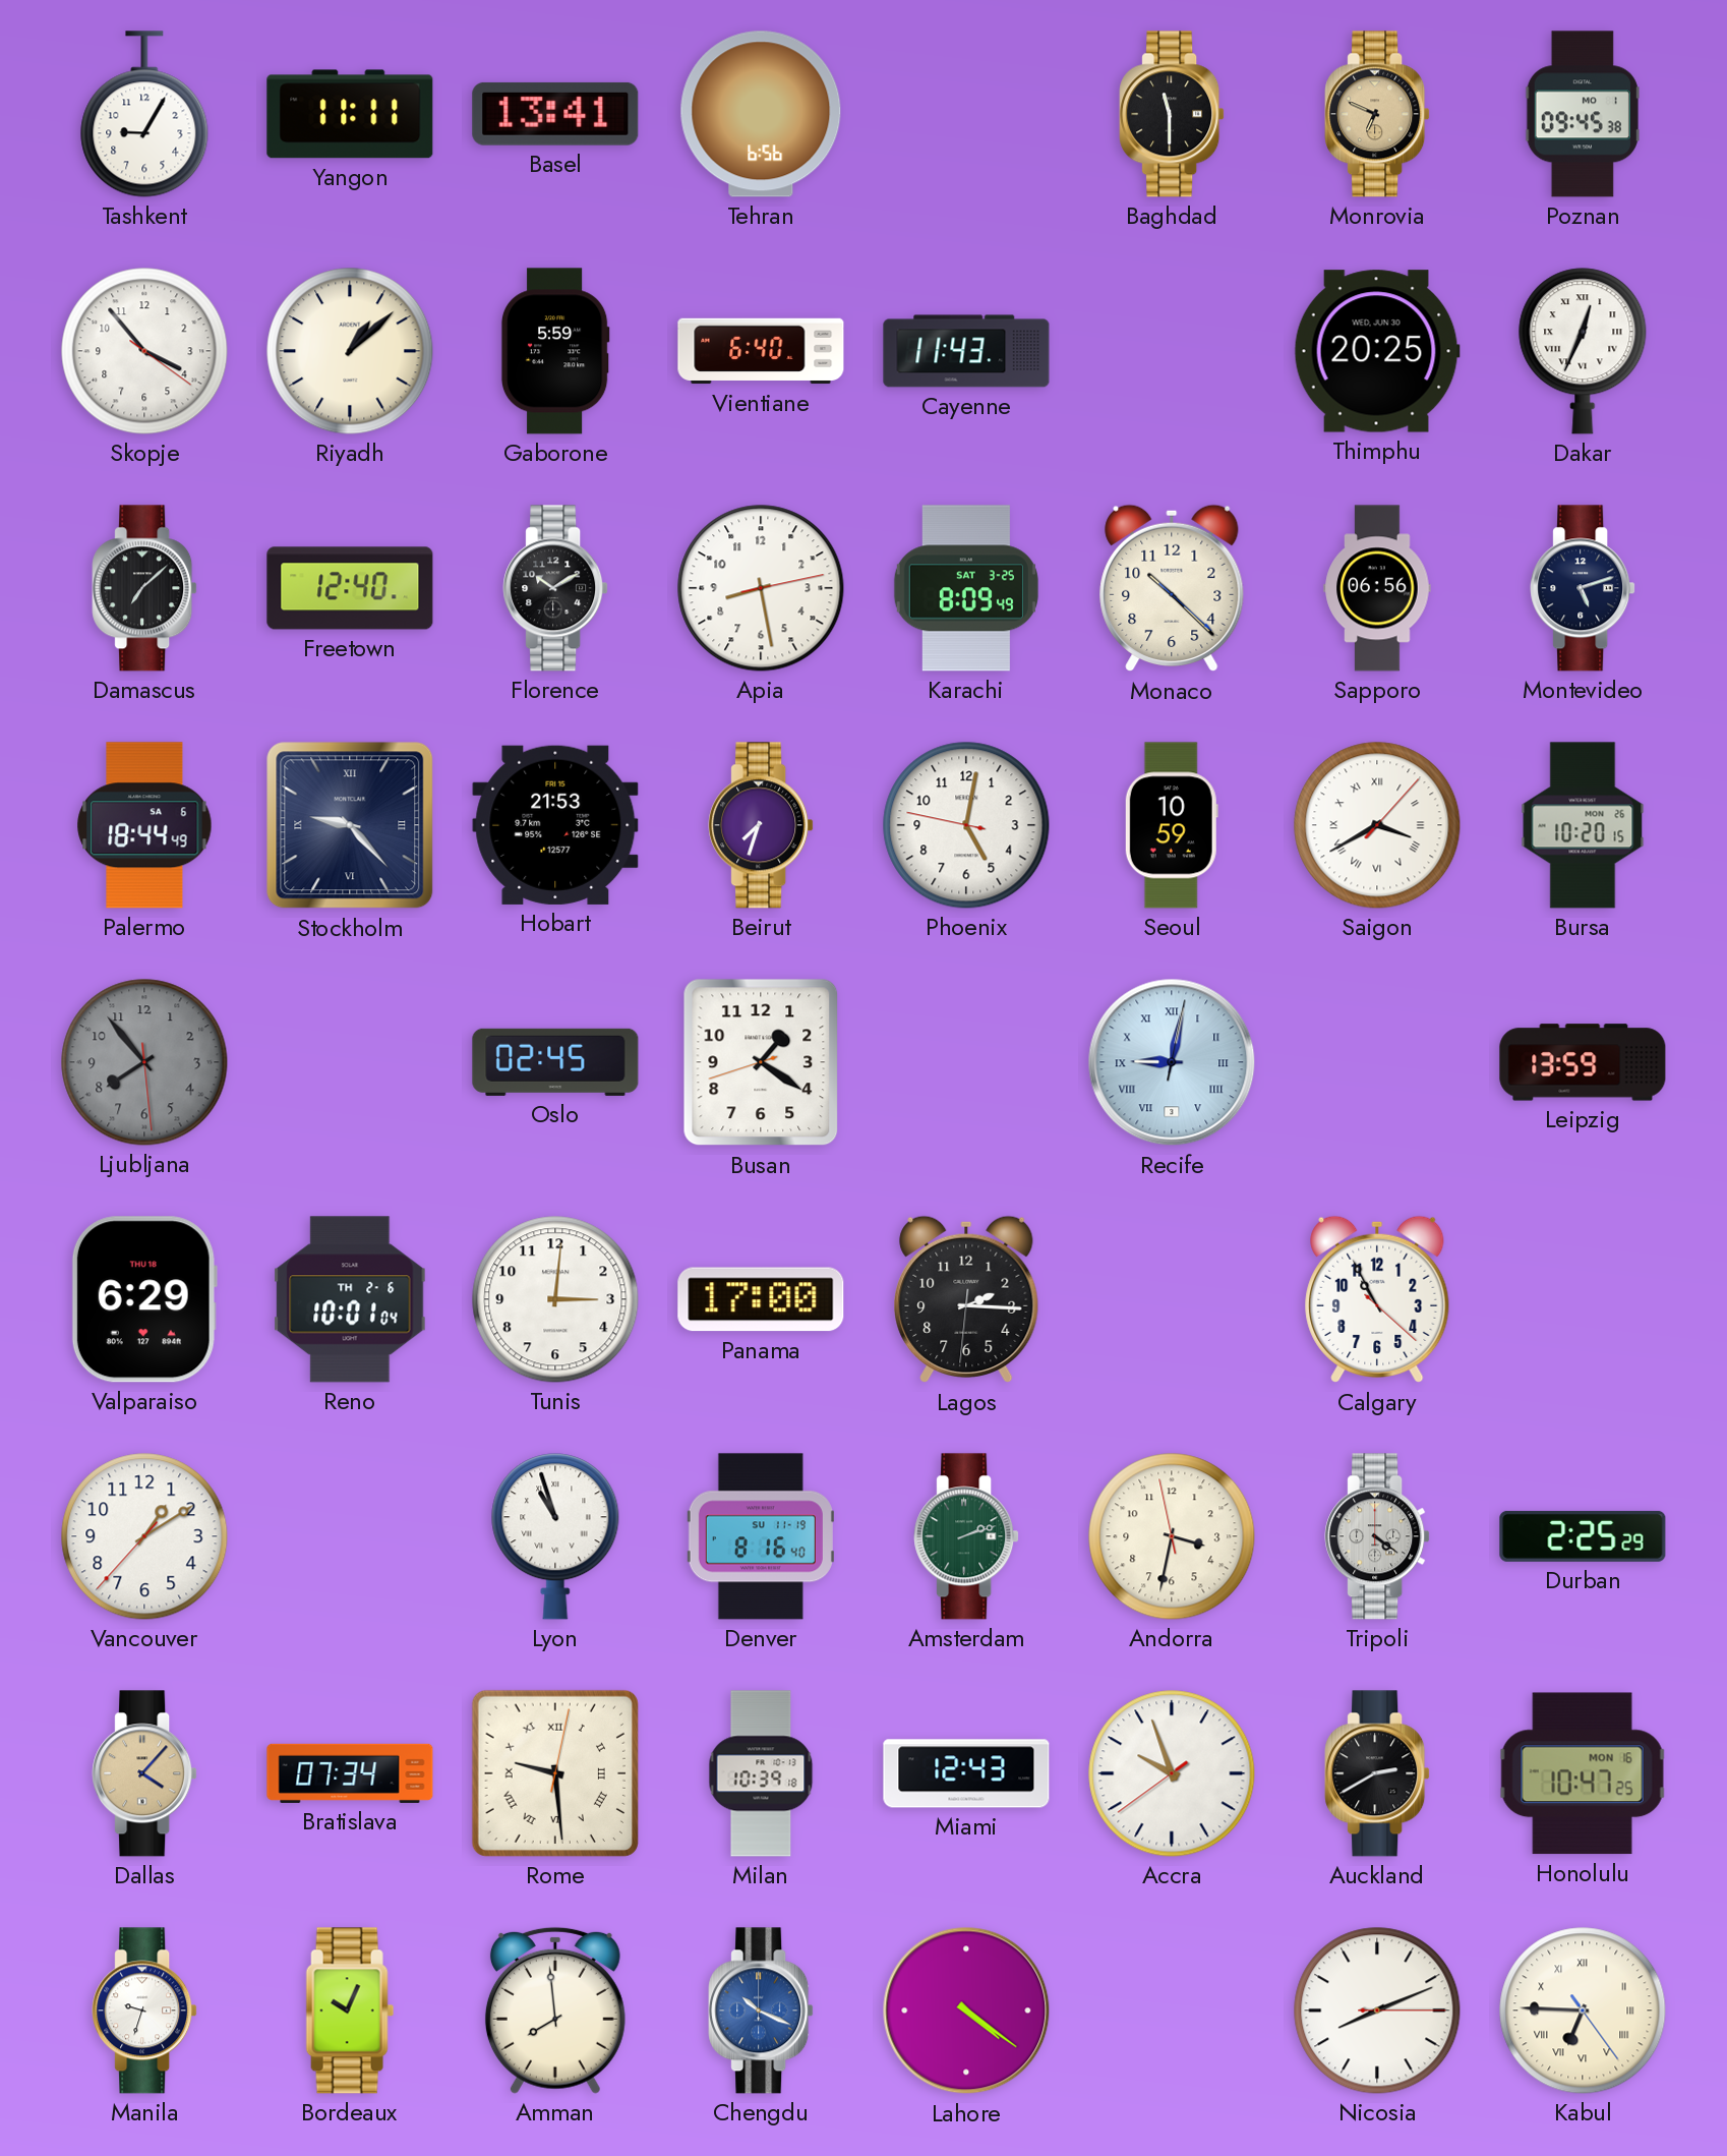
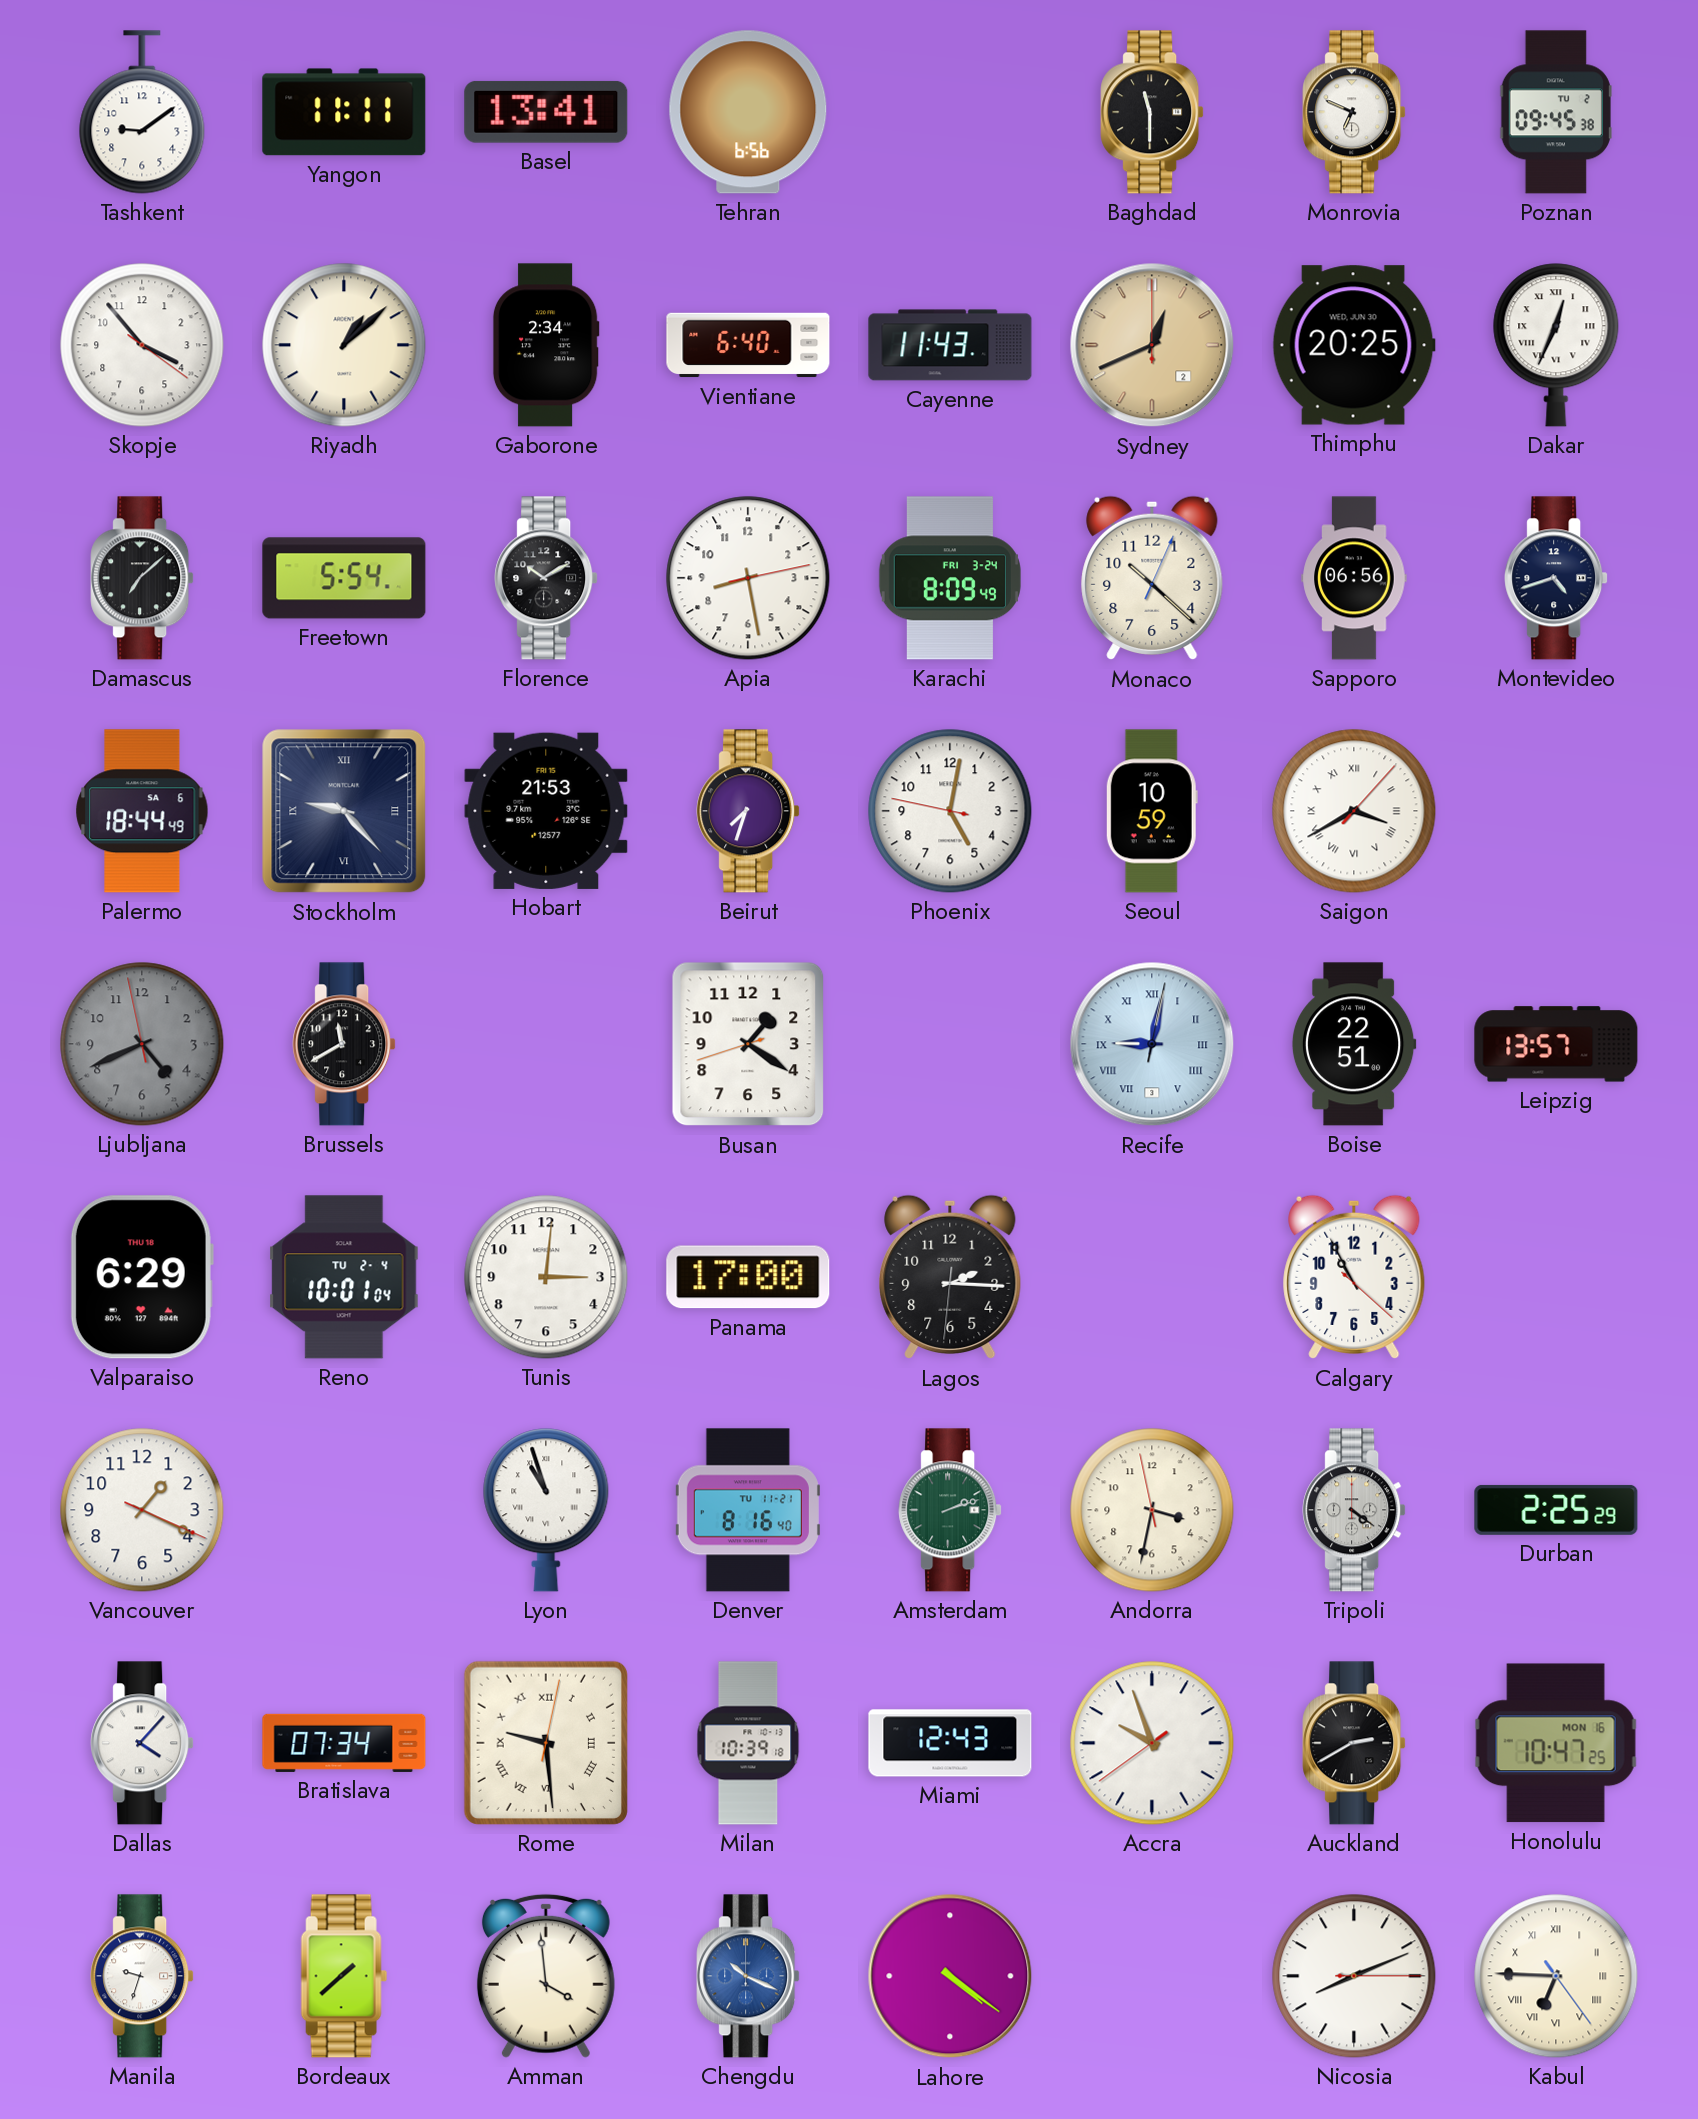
Tashkent: 9:05 -> 9:09
Monrovia dial: champagne -> white
Poznan date: MO 1 -> TU 2
Gaborone: 5:59 -> 2:34
Sydney: none -> 12:41
Freetown: 12:40 -> 5:54
Karachi date: SAT 3-25 -> FRI 3-24
Monaco: 10:22:22 -> 10:22:04
Montevideo: 5:12 -> 4:42
Bursa: 10:20 -> none
Ljubljana: 7:53 -> 4:40
Brussels: none -> 11:40
Oslo: 02:45 -> none
Boise: none -> 22:51
Leipzig: 13:59 -> 13:57
Reno date: TH 2-6 -> TU 2-4
Vancouver: 1:09 -> 1:19
Denver date: SU 11-19 -> TU 11-21
Dallas dial: champagne -> white
Bordeaux: 10:04 -> 1:38
Amman: 7:59 -> 3:59
